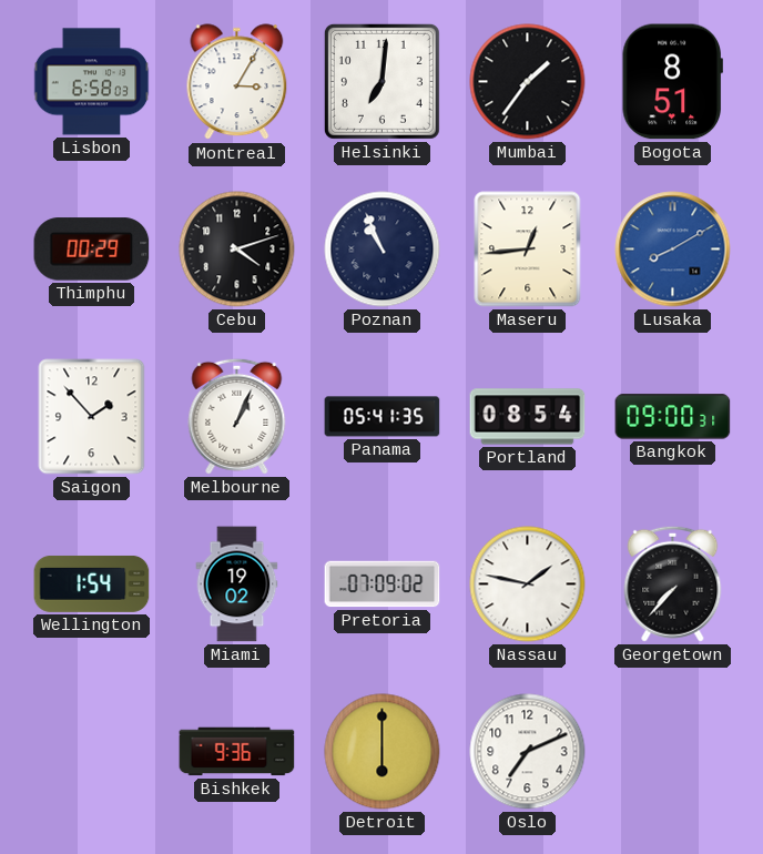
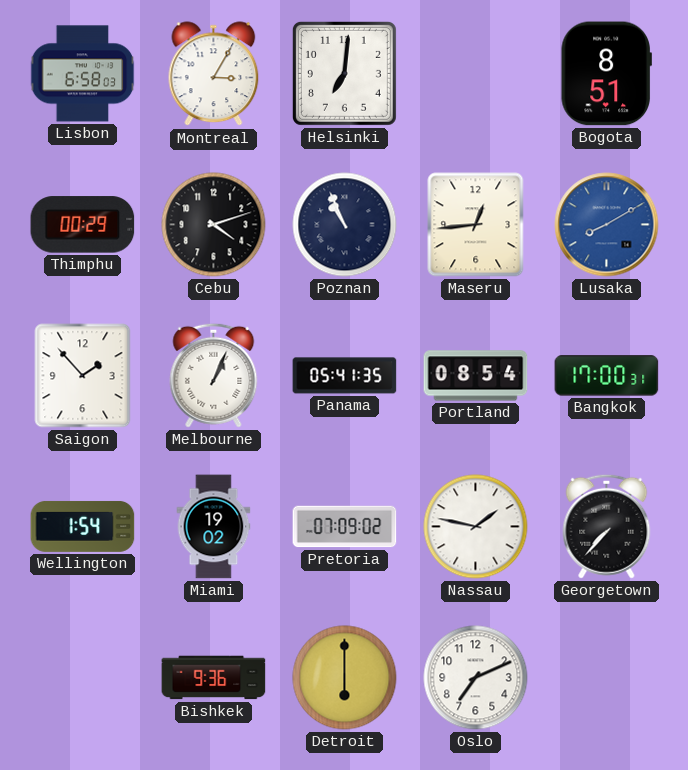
Mumbai: 1:36 -> none
Bangkok: 09:00 -> 17:00
